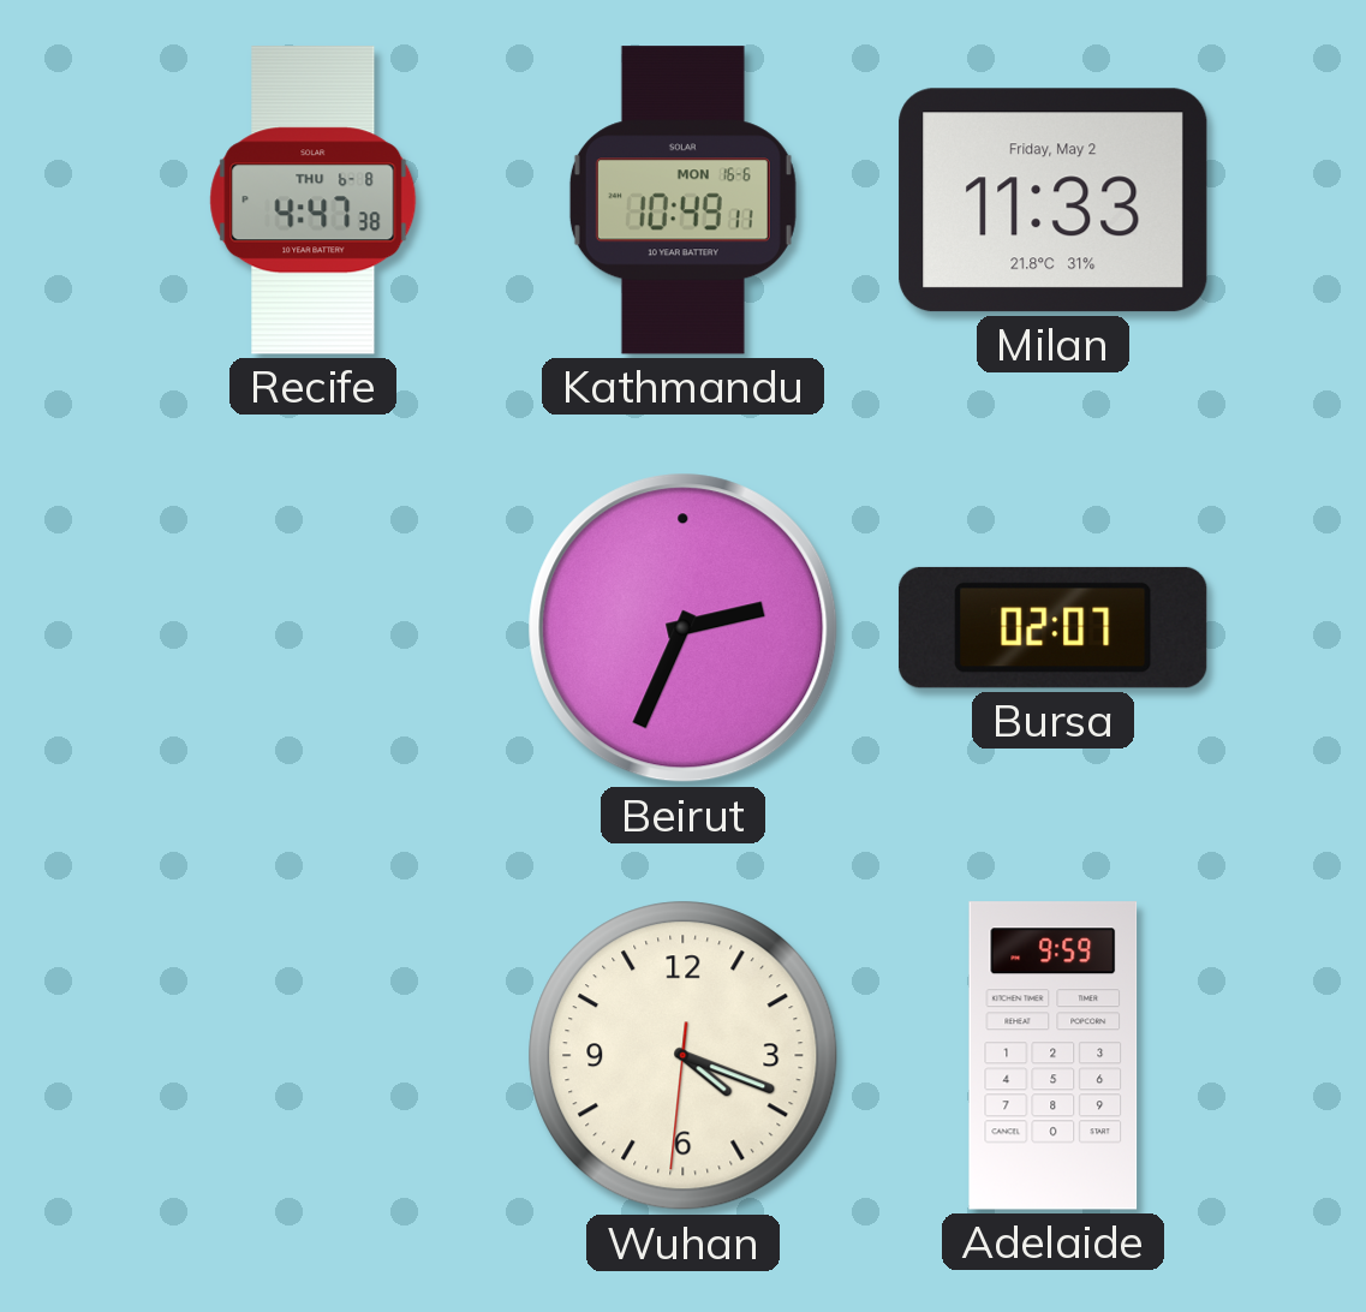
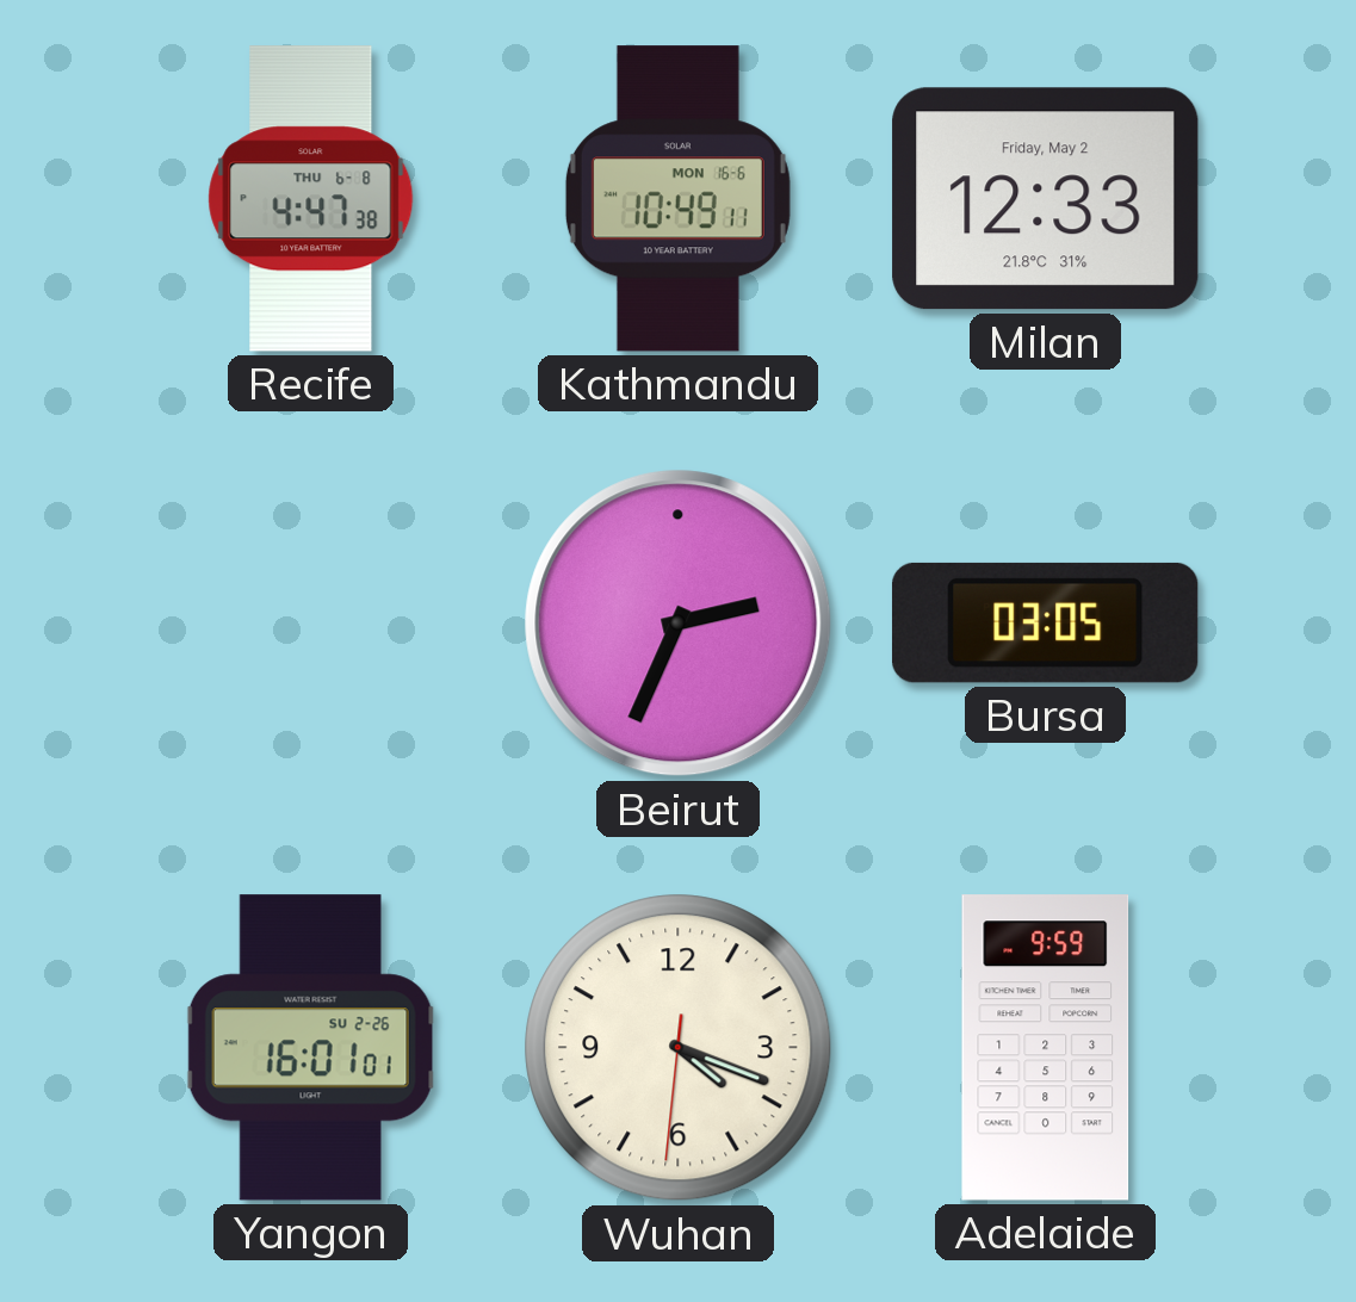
Milan: 11:33 -> 12:33
Bursa: 02:07 -> 03:05
Yangon: none -> 16:01
